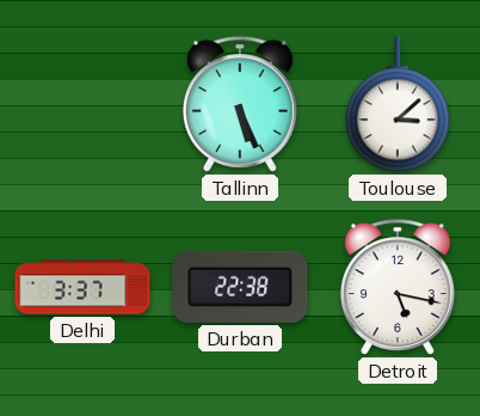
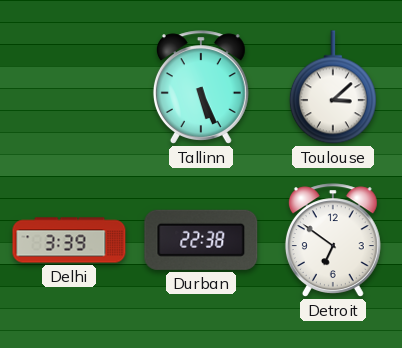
Delhi: 3:37 -> 3:39
Detroit: 5:17 -> 6:51
